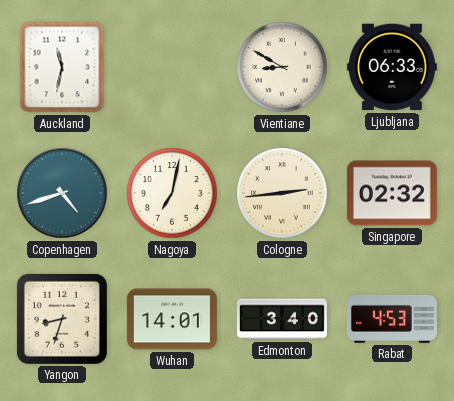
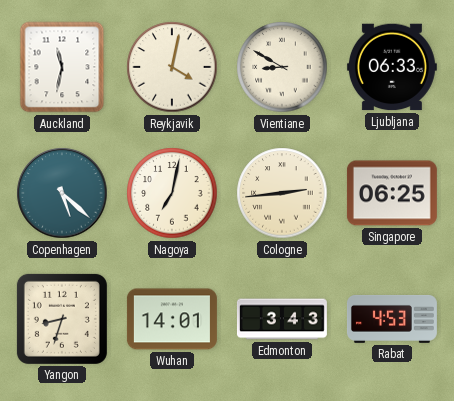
Reykjavik: none -> 4:02
Copenhagen: 4:42 -> 5:22
Singapore: 02:32 -> 06:25
Edmonton: 3:40 -> 3:43
